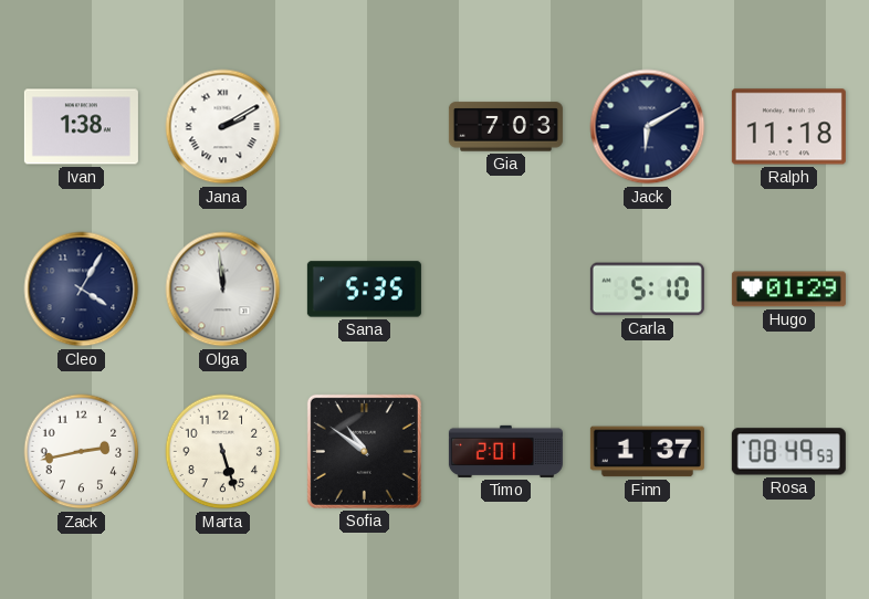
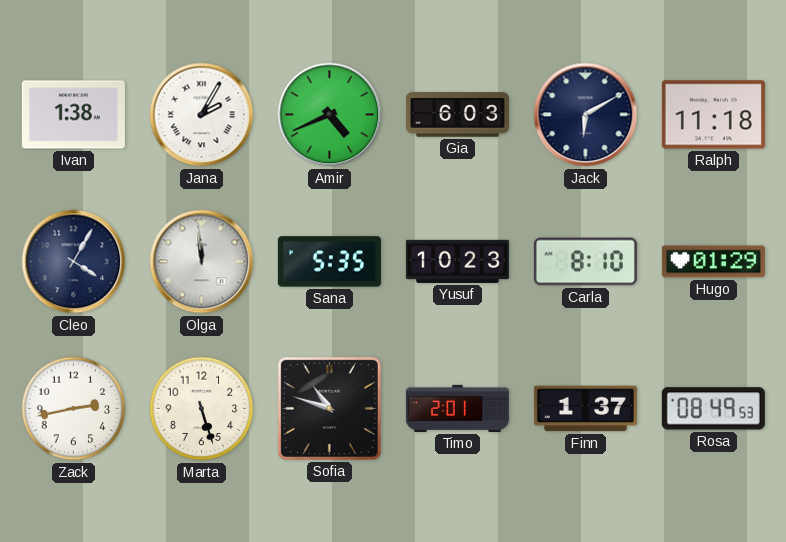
Jana: 2:10 -> 2:05
Amir: none -> 4:41
Gia: 7:03 -> 6:03
Yusuf: none -> 10:23
Carla: 5:10 -> 8:10
Sofia: 10:51 -> 10:48
